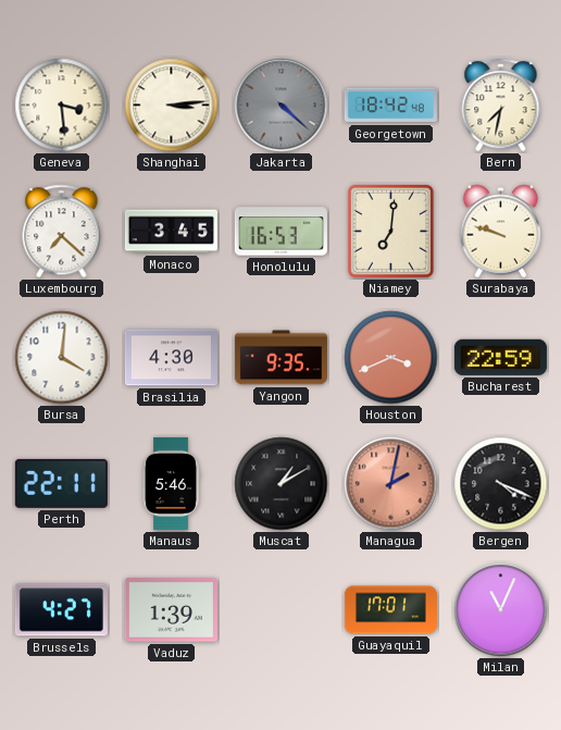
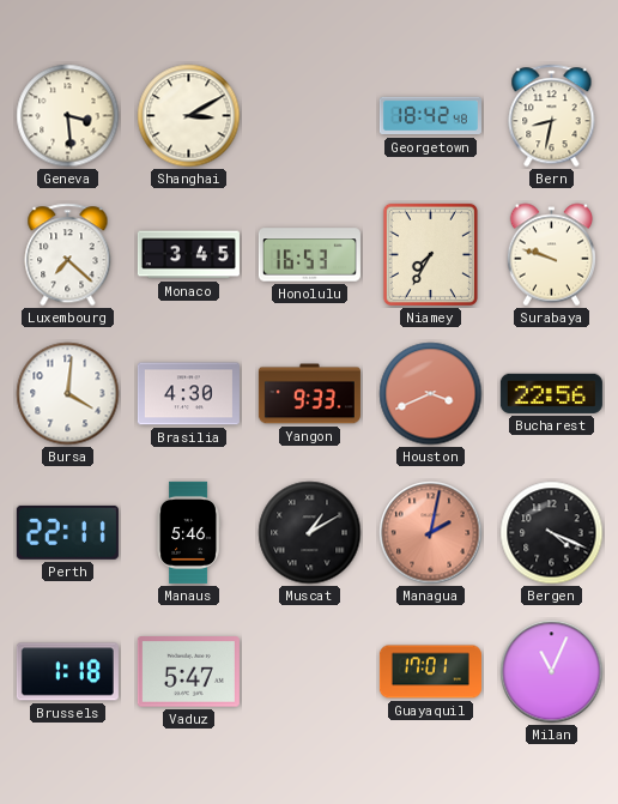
Shanghai: 3:14 -> 3:10
Jakarta: 4:22 -> none
Bern: 7:32 -> 8:32
Niamey: 7:01 -> 7:35
Yangon: 9:35 -> 9:33
Bucharest: 22:59 -> 22:56
Brussels: 4:27 -> 1:18
Vaduz: 1:39 -> 5:47
